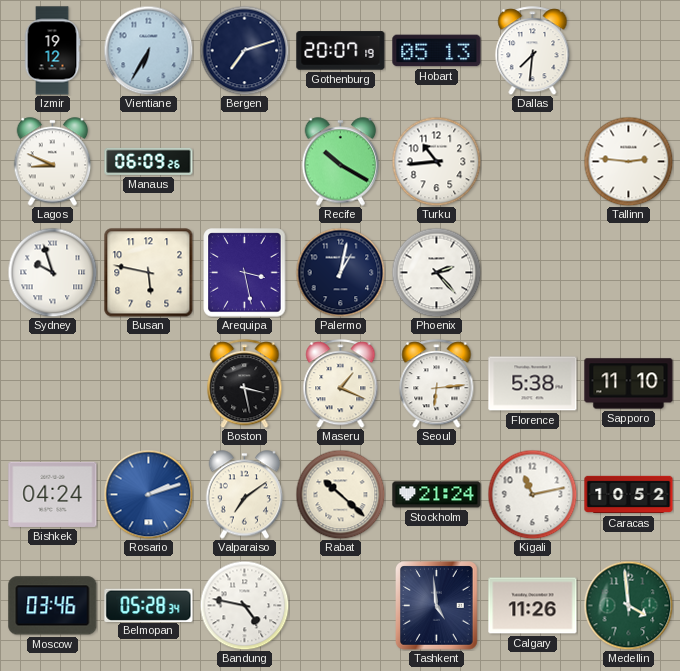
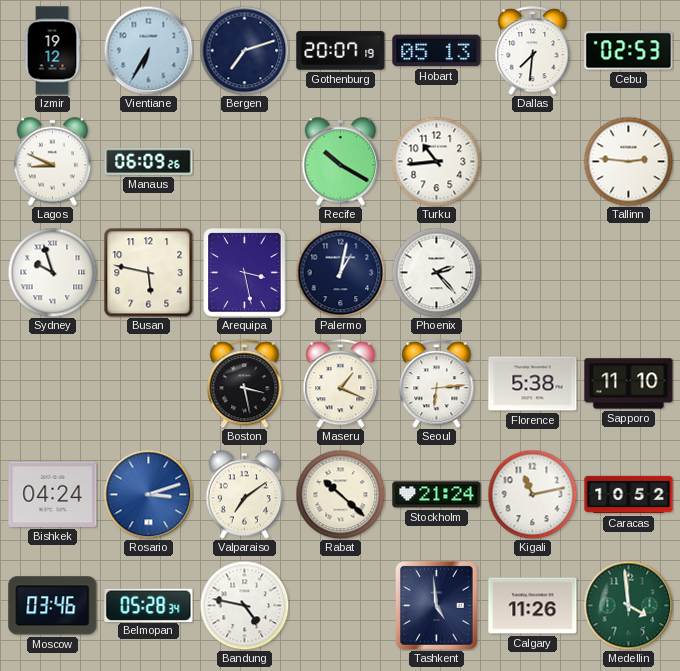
Cebu: none -> 02:53
Rosario: 2:12 -> 3:12
